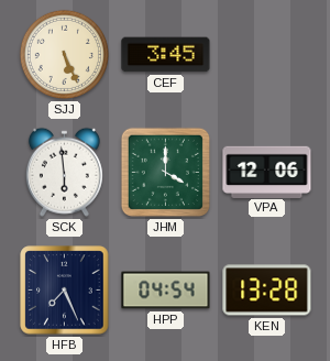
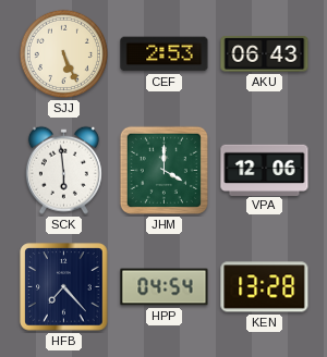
CEF: 3:45 -> 2:53
AKU: none -> 06:43
HFB: 7:26 -> 7:23
